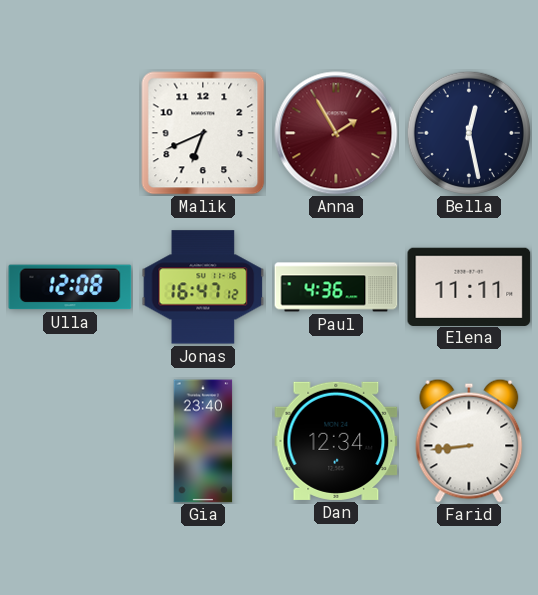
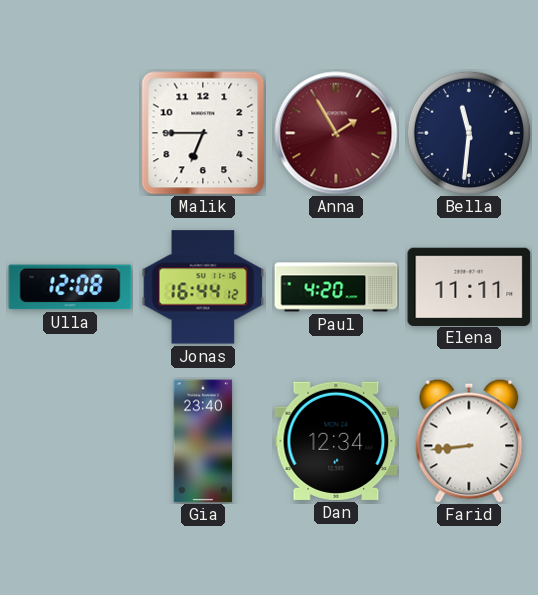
Malik: 6:41 -> 6:45
Bella: 12:28 -> 11:31
Jonas: 16:47 -> 16:44
Paul: 4:36 -> 4:20
